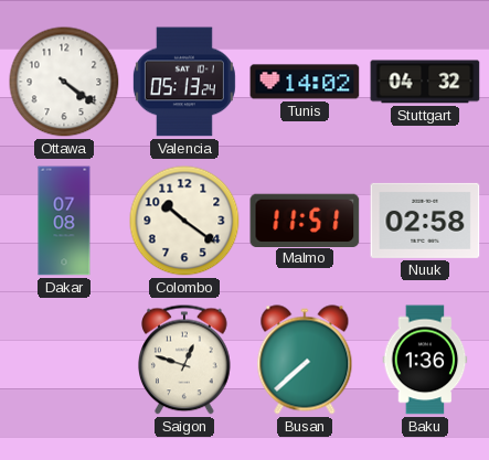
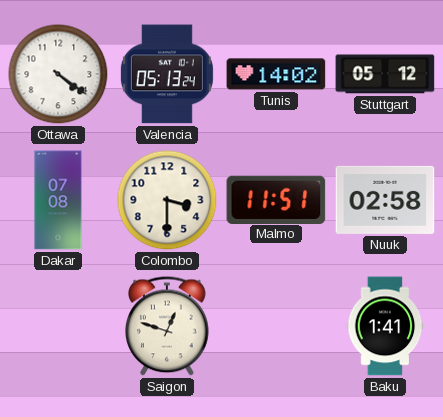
Stuttgart: 04:32 -> 05:12
Colombo: 10:21 -> 3:30
Busan: 7:38 -> none
Baku: 1:36 -> 1:41
